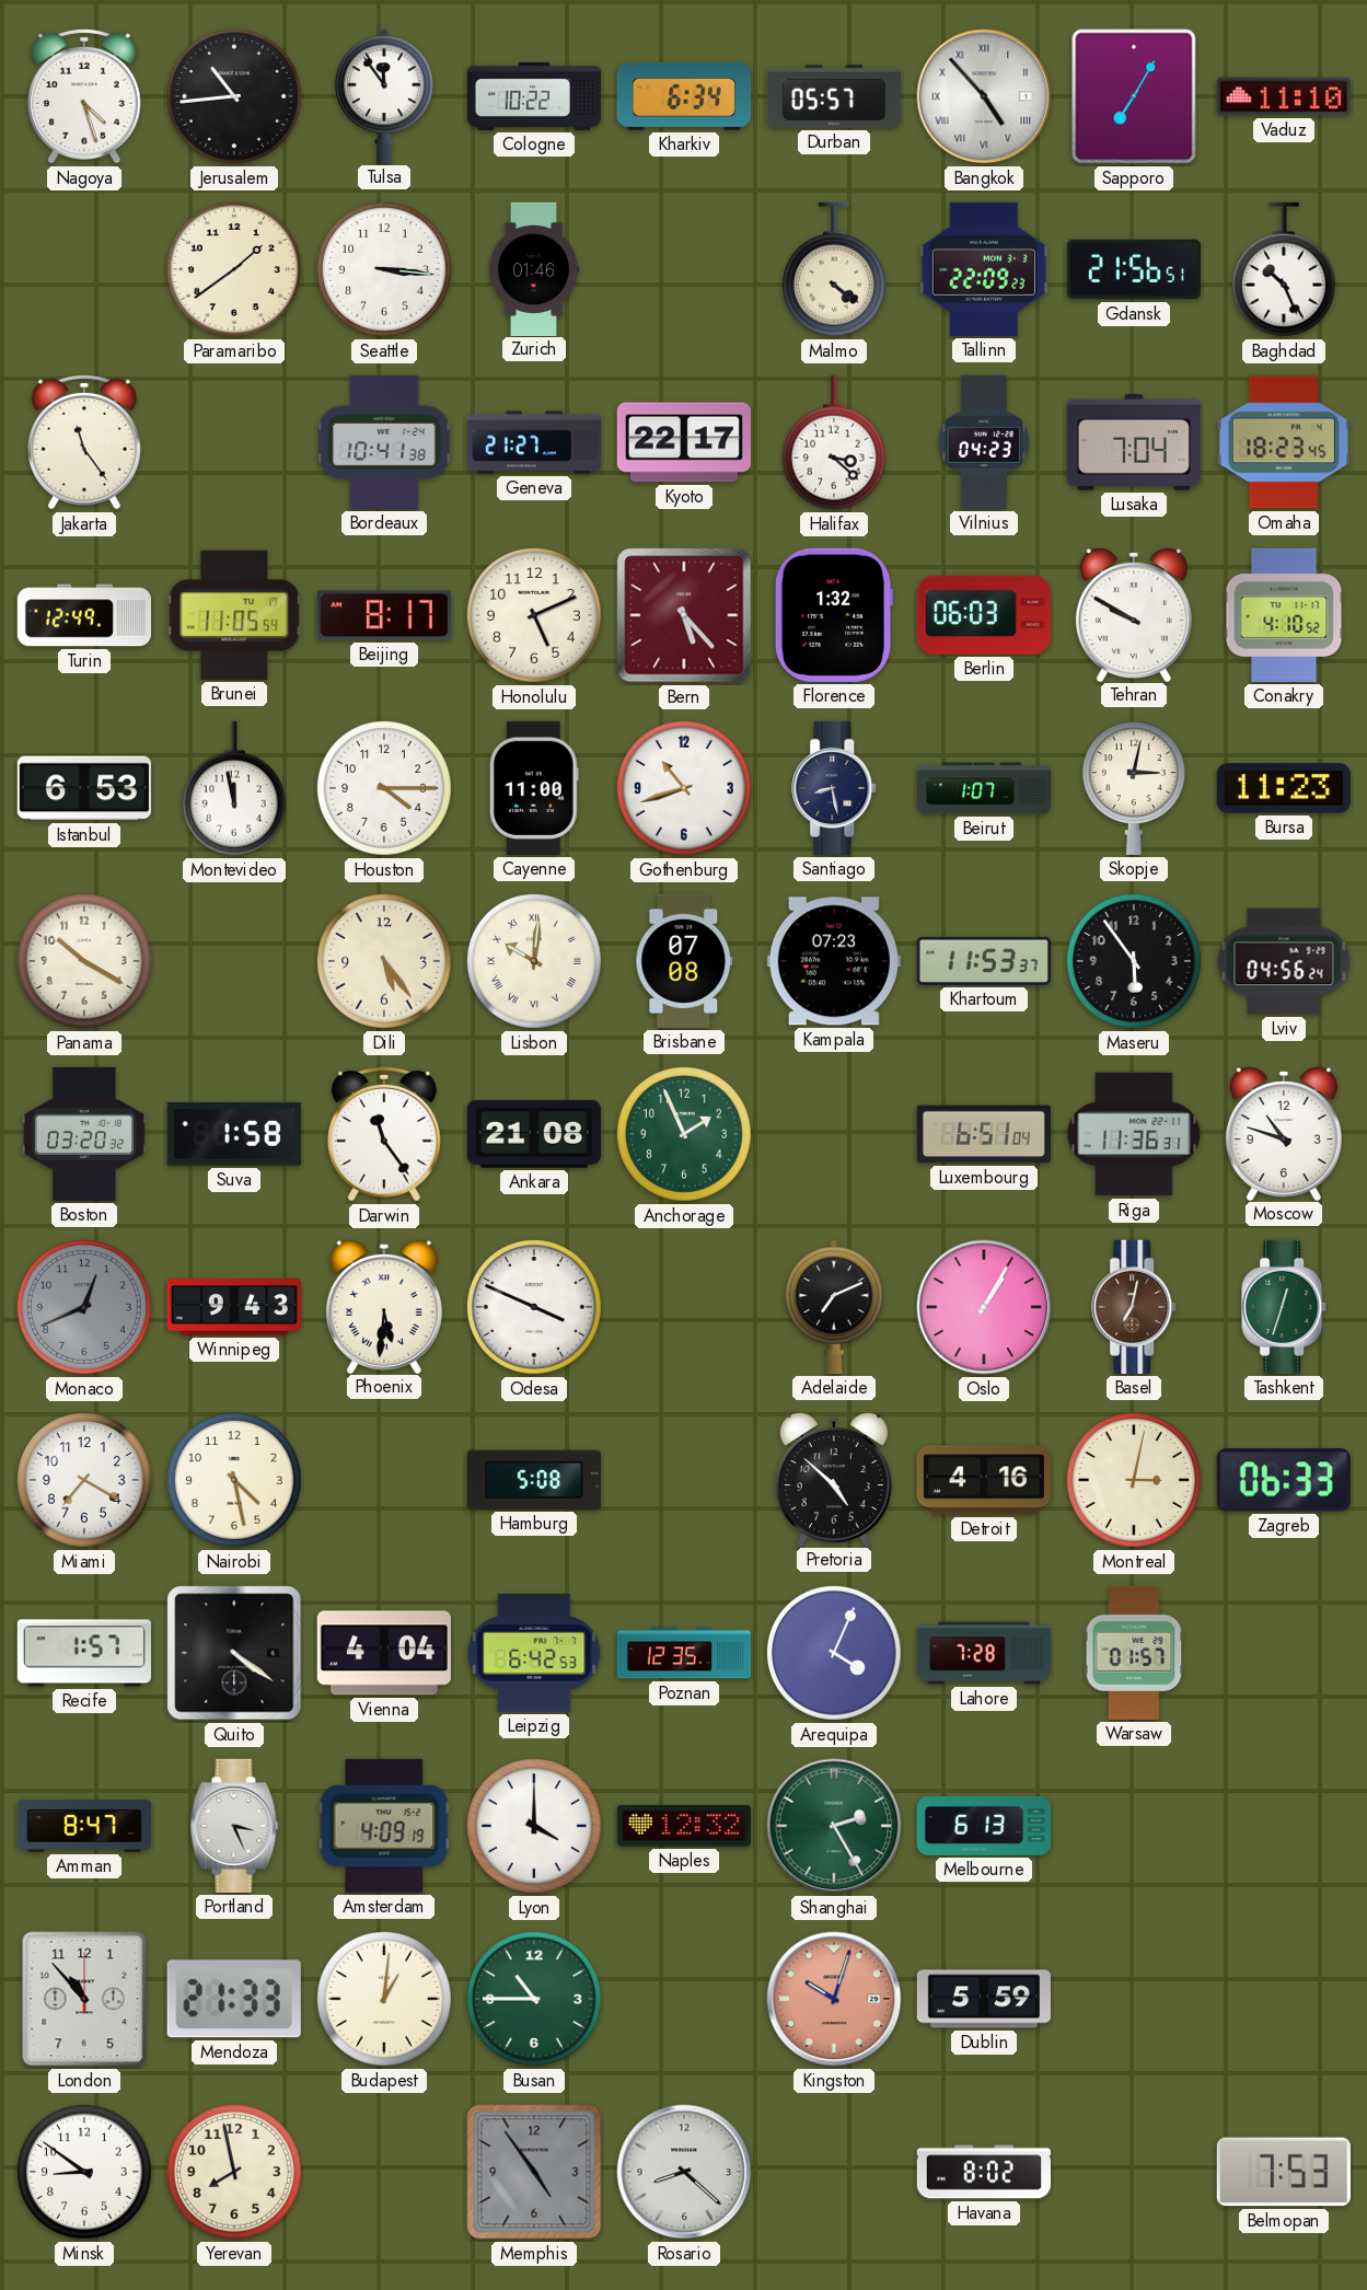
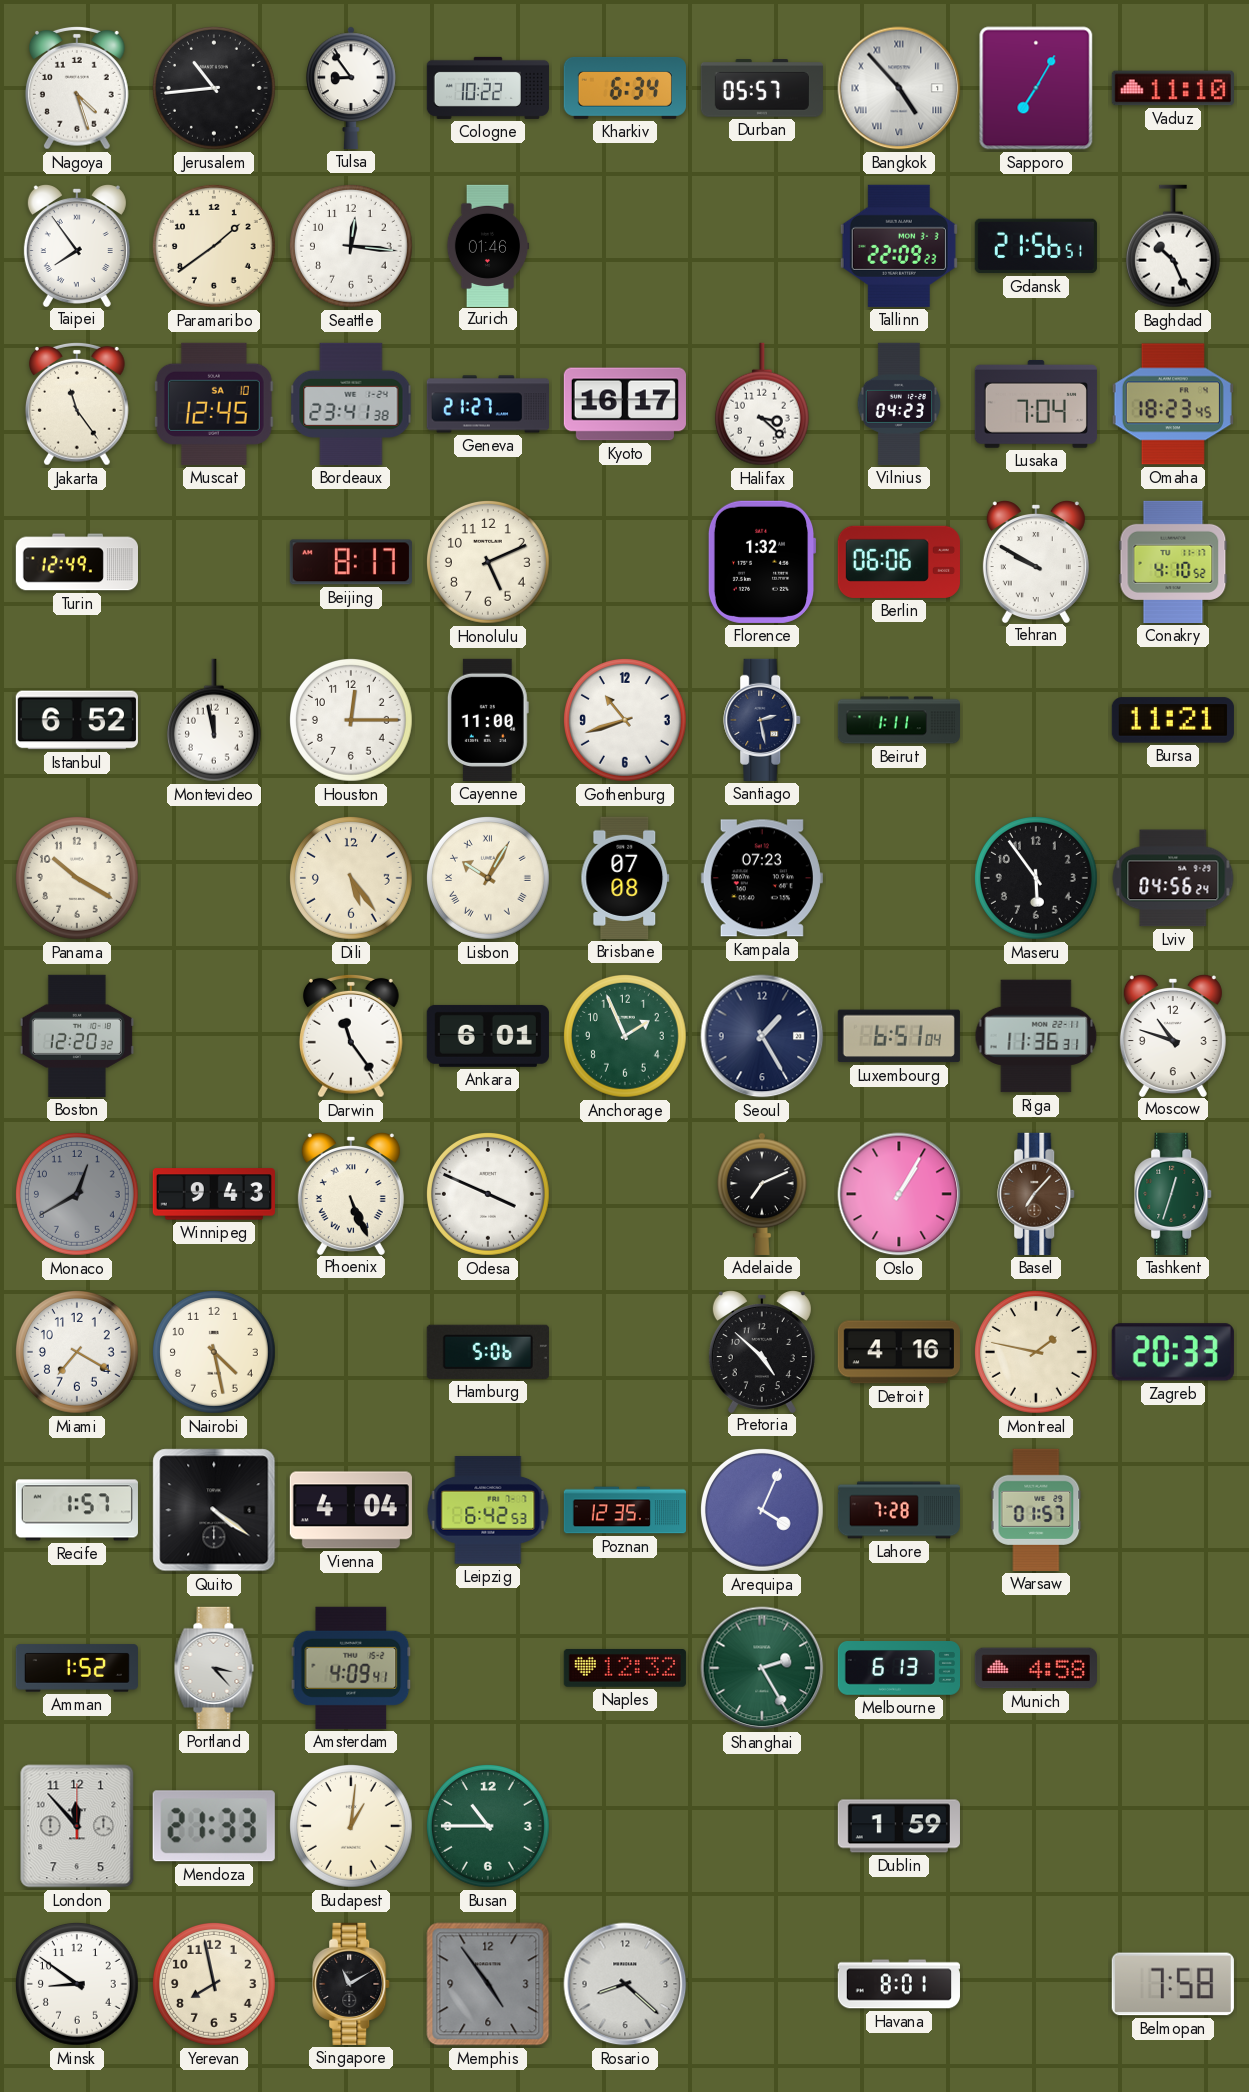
Tulsa: 11:54 -> 8:54
Taipei: none -> 7:54
Seattle: 3:16 -> 12:16
Malmo: 4:21 -> none
Muscat: none -> 12:45
Bordeaux: 10:41 -> 23:41
Kyoto: 22:17 -> 16:17
Brunei: 11:05 -> none
Bern: 5:23 -> none
Berlin: 06:03 -> 06:06
Istanbul: 6:53 -> 6:52
Houston: 4:15 -> 12:15
Santiago: 8:28 -> 2:28
Beirut: 1:07 -> 1:11
Skopje: 3:02 -> none
Bursa: 11:23 -> 11:21
Lisbon: 10:01 -> 10:05
Khartoum: 11:53 -> none
Boston: 03:20 -> 12:20
Suva: 1:58 -> none
Ankara: 21:08 -> 6:01
Seoul: none -> 1:25
Monaco: 12:41 -> 12:40
Phoenix: 5:31 -> 5:26
Basel: 7:02 -> 7:07
Hamburg: 5:08 -> 5:06
Montreal: 3:02 -> 1:47
Zagreb: 06:33 -> 20:33
Amman: 8:47 -> 1:52
Portland: 3:26 -> 3:23
Amsterdam: 4:09:19 -> 4:09:41
Lyon: 4:00 -> none
Munich: none -> 4:58
London: 10:53 -> 11:53
Kingston: 10:03 -> none
Dublin: 5:59 -> 1:59
Singapore: none -> 11:10
Havana: 8:02 -> 8:01
Belmopan: 7:53 -> 7:58
